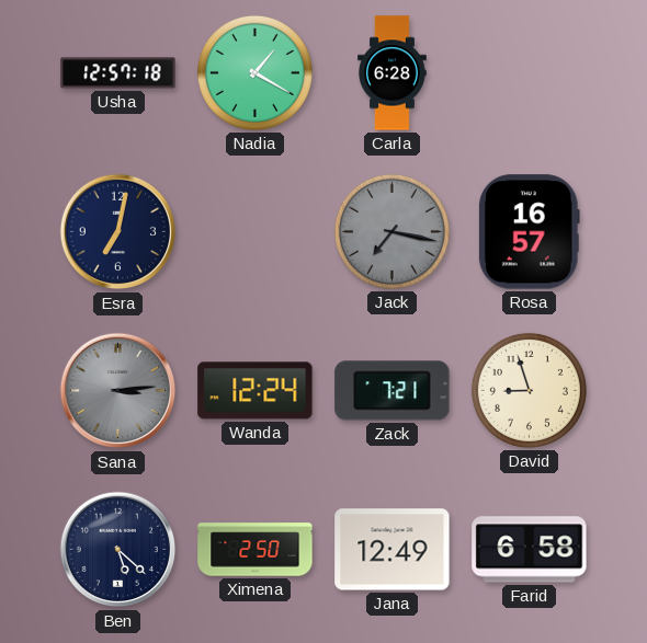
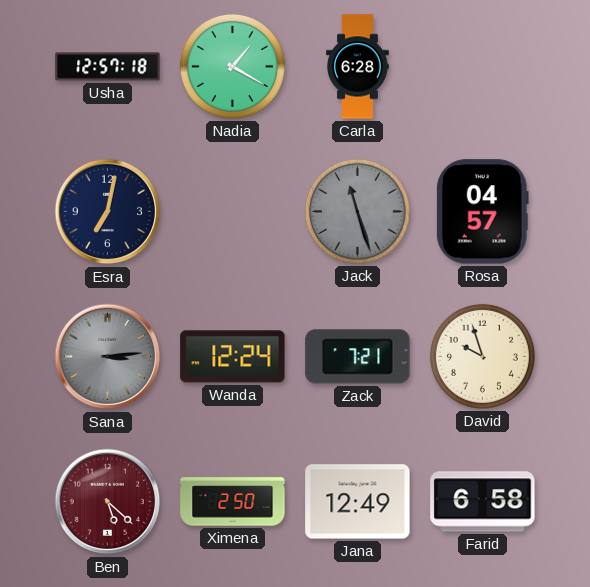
Jack: 7:17 -> 11:27
Rosa: 16:57 -> 04:57
David: 8:57 -> 9:57
Ben dial: navy -> burgundy
